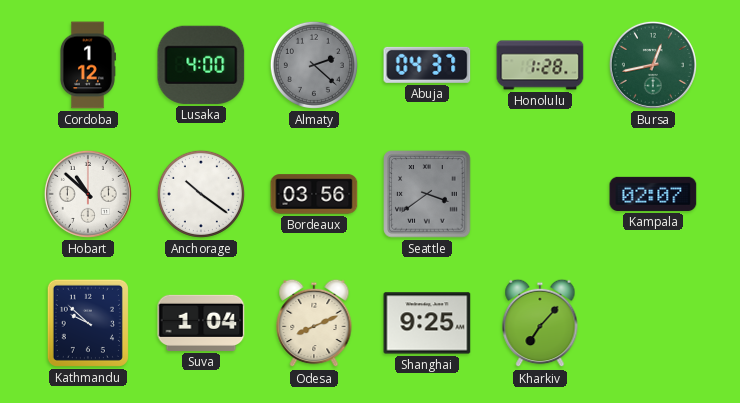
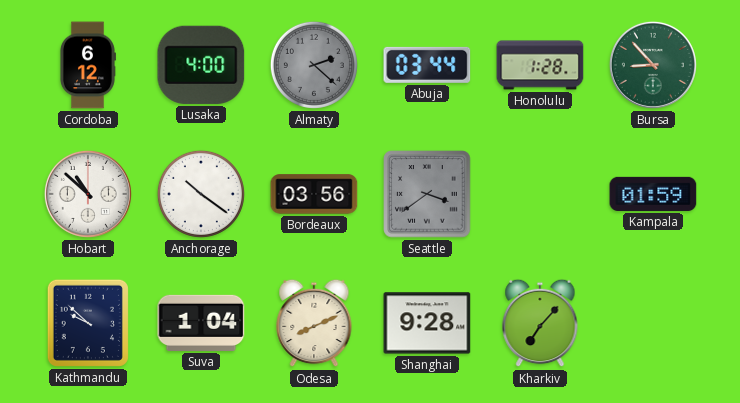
Cordoba: 1:12 -> 6:12
Abuja: 04:37 -> 03:44
Bursa: 12:43 -> 8:53
Kampala: 02:07 -> 01:59
Shanghai: 9:25 -> 9:28
